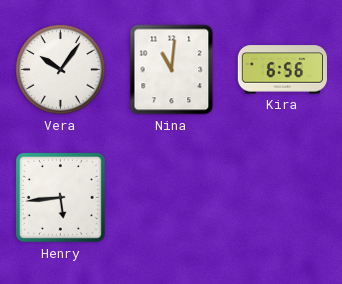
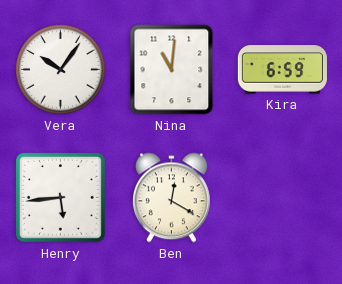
Kira: 6:56 -> 6:59
Ben: none -> 12:20
